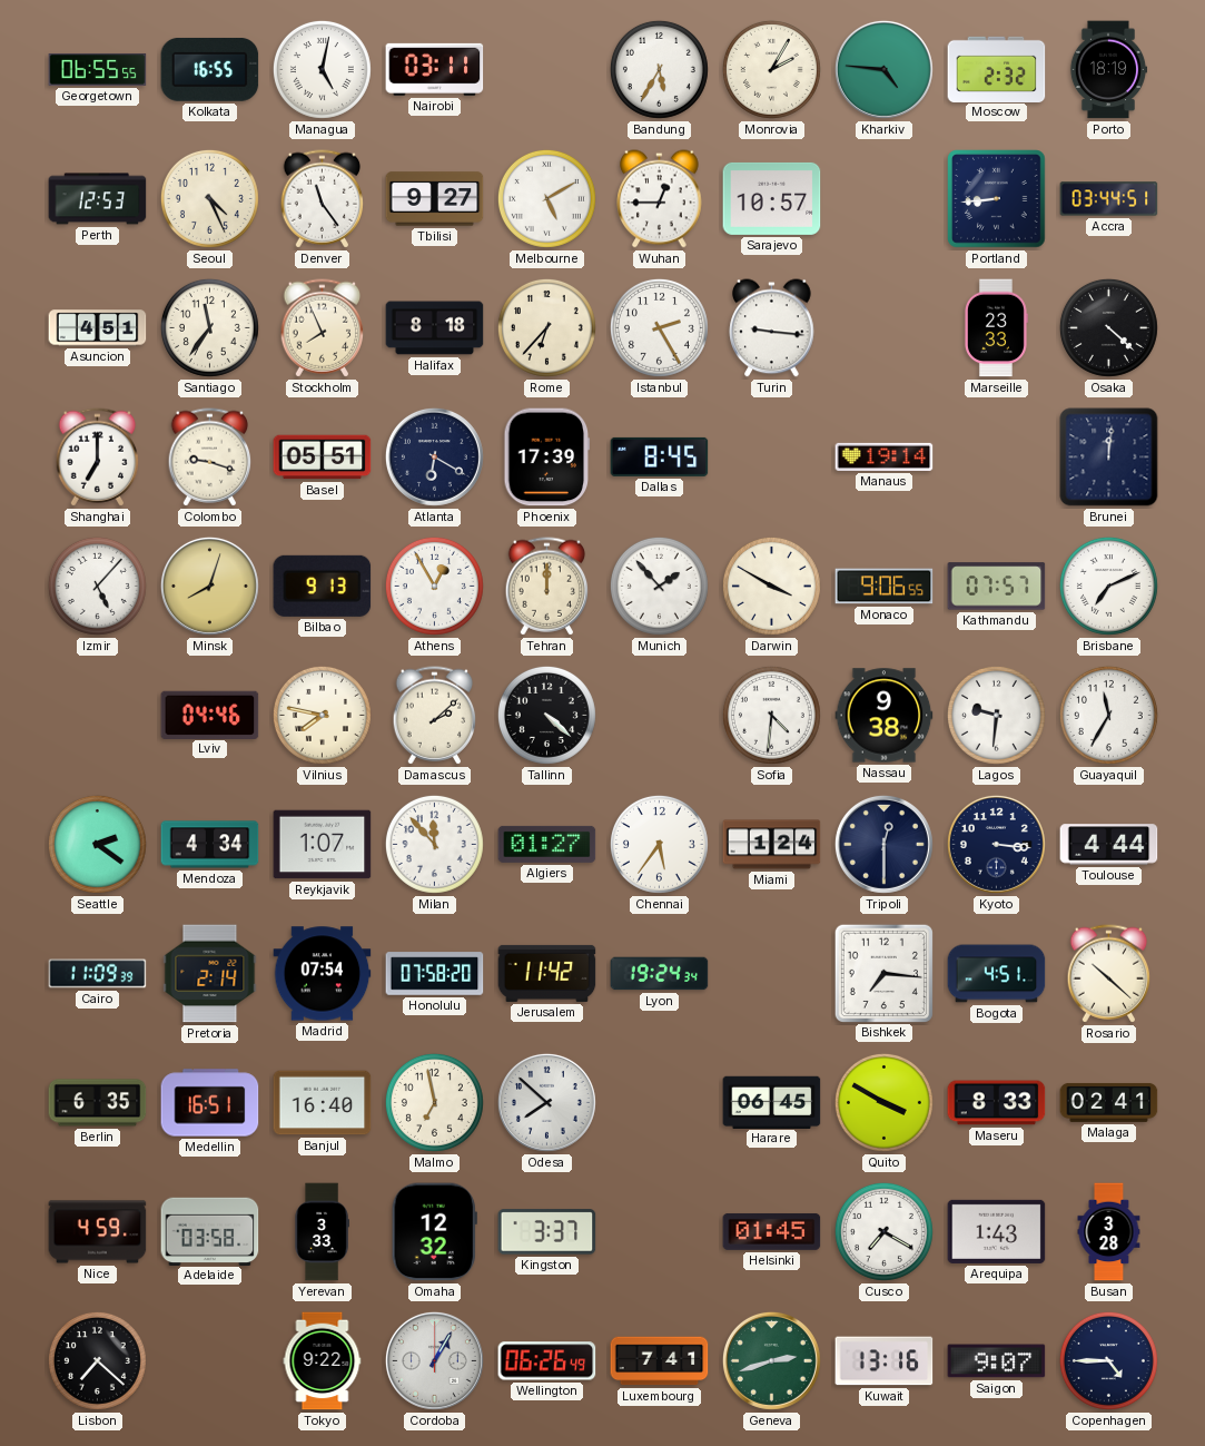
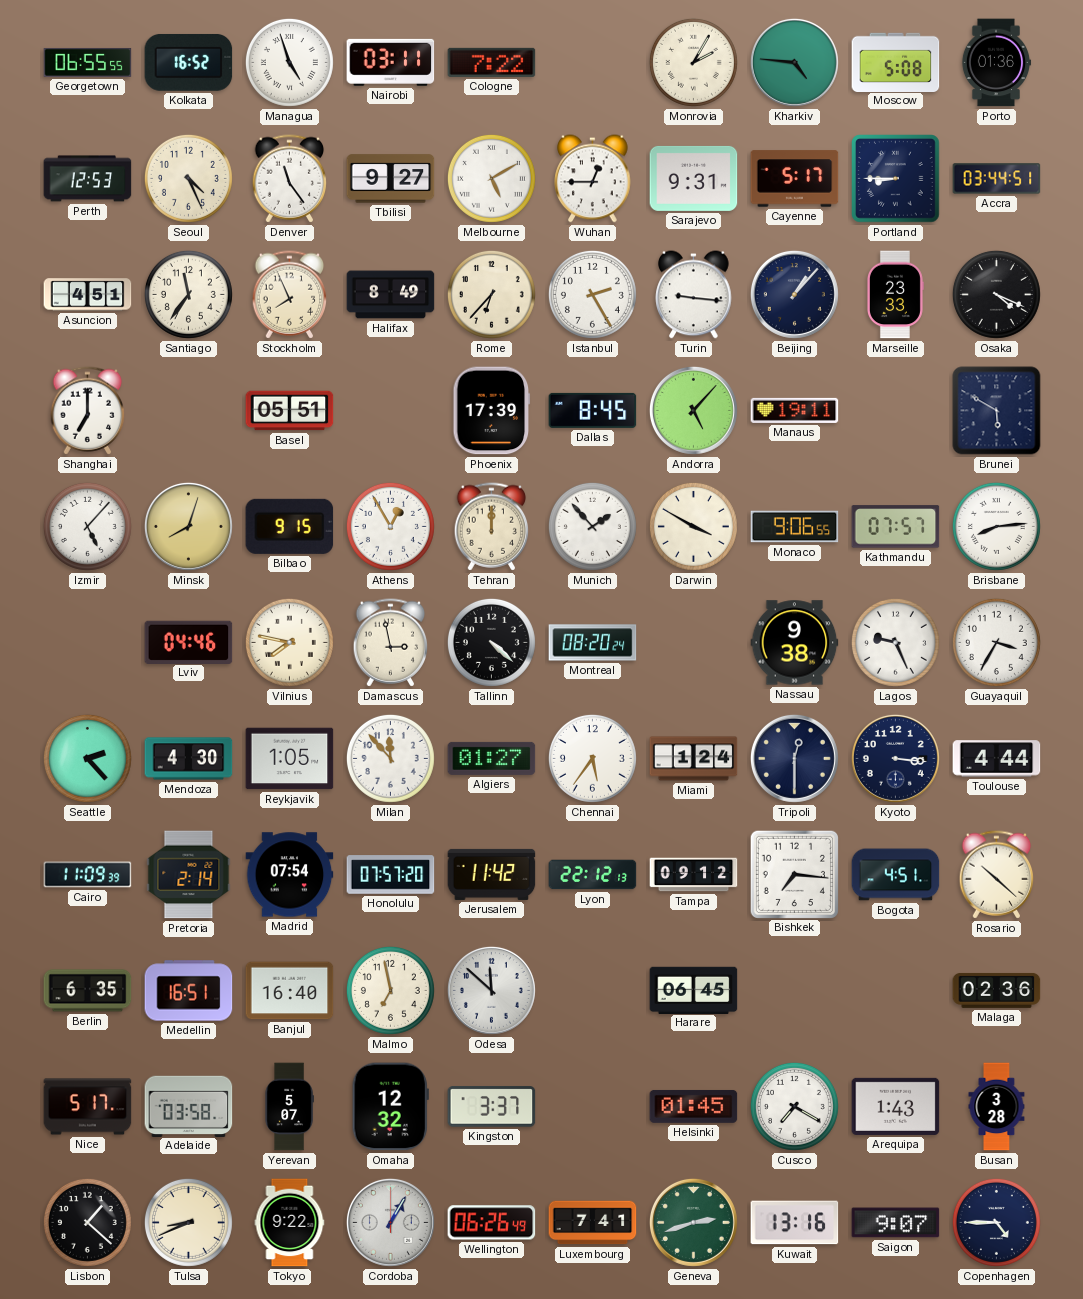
Kolkata: 16:55 -> 16:52
Managua: 5:02 -> 4:57
Cologne: none -> 7:22
Bandung: 5:35 -> none
Moscow: 2:32 -> 5:08
Porto: 18:19 -> 01:36
Sarajevo: 10:57 -> 9:31
Cayenne: none -> 5:17
Portland: 8:44 -> 8:45
Halifax: 8:18 -> 8:49
Beijing: none -> 1:07
Osaka: 4:22 -> 4:19
Colombo: 9:18 -> none
Atlanta: 6:20 -> none
Andorra: none -> 5:07
Manaus: 19:14 -> 19:11
Brunei: 12:01 -> 5:50
Bilbao: 9:13 -> 9:15
Brisbane: 7:11 -> 8:14
Damascus: 2:08 -> 2:58
Montreal: none -> 08:20
Sofia: 4:31 -> none
Lagos: 9:31 -> 9:26
Guayaquil: 11:35 -> 3:35
Seattle: 2:21 -> 2:23
Mendoza: 4:34 -> 4:30
Reykjavik: 1:07 -> 1:05
Honolulu: 07:58 -> 07:57
Lyon: 19:24 -> 22:12
Tampa: none -> 09:12
Odesa: 7:52 -> 11:52
Quito: 3:50 -> none
Maseru: 8:33 -> none
Malaga: 02:41 -> 02:36
Nice: 4:59 -> 5:17
Yerevan: 3:33 -> 5:07
Lisbon: 7:22 -> 1:22
Tulsa: none -> 8:41
